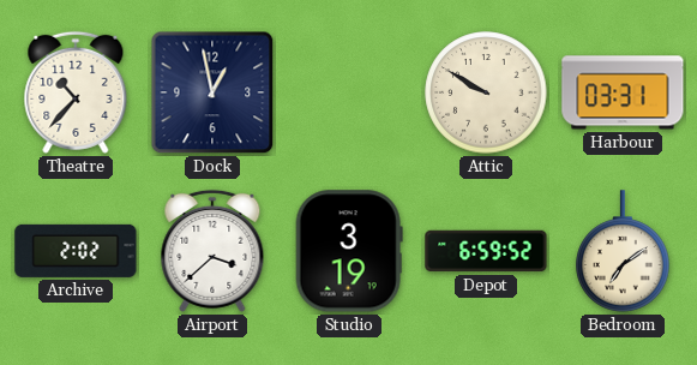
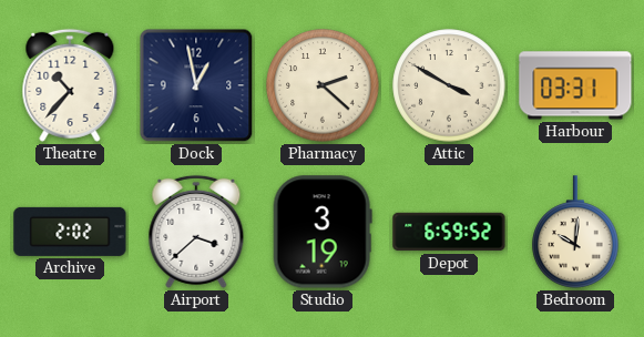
Pharmacy: none -> 2:22
Attic: 9:50 -> 3:50
Bedroom: 7:09 -> 10:01
